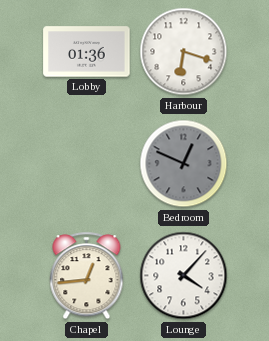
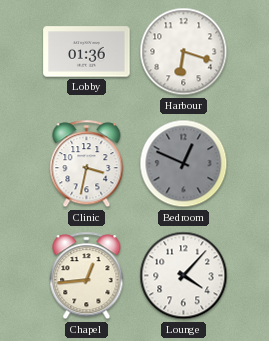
Clinic: none -> 3:32
